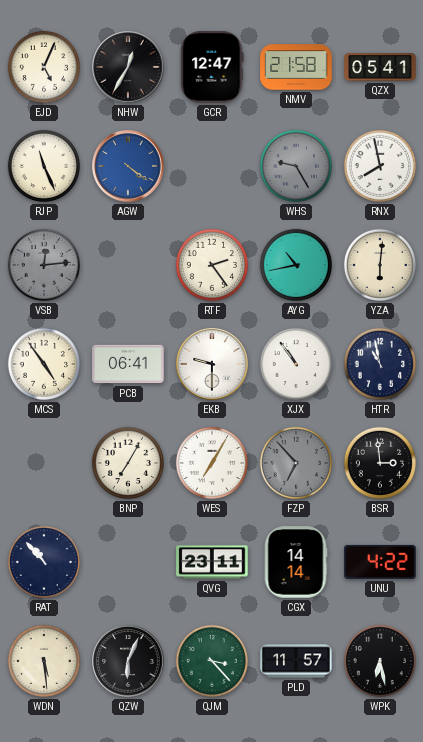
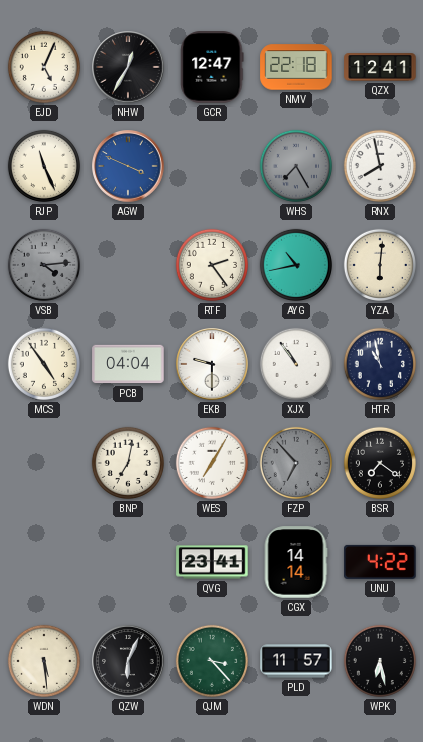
NMV: 21:58 -> 22:18
QZX: 05:41 -> 12:41
AGW: 4:21 -> 3:49
WHS: 9:25 -> 7:25
VSB: 12:14 -> 4:14
PCB: 06:41 -> 04:04
BNP: 7:05 -> 7:02
BSR: 2:59 -> 7:21
RAT: 10:53 -> none
QVG: 23:11 -> 23:41
